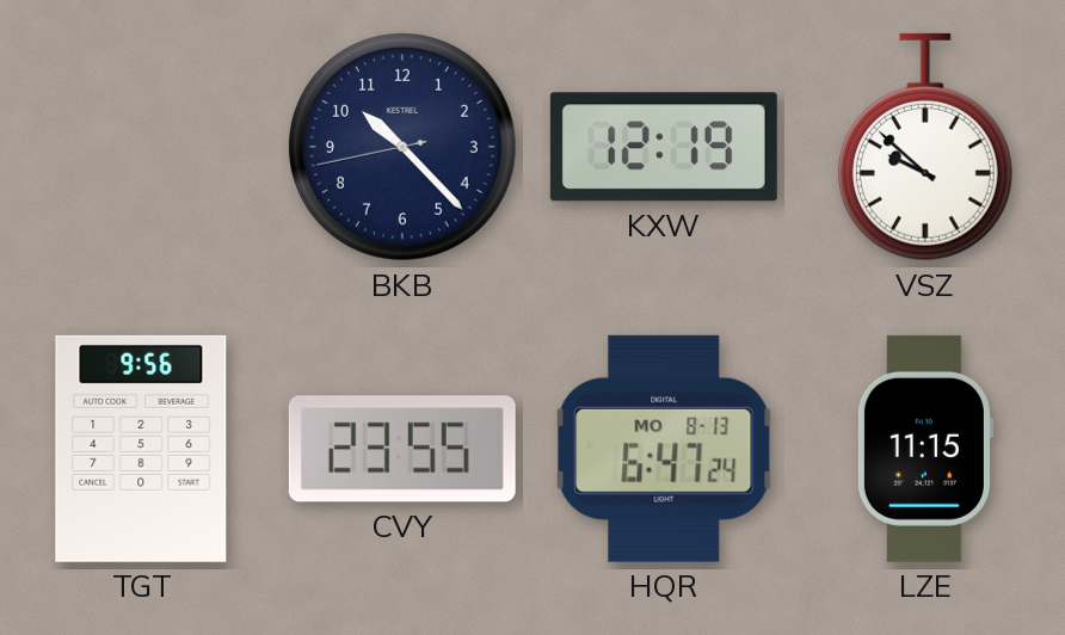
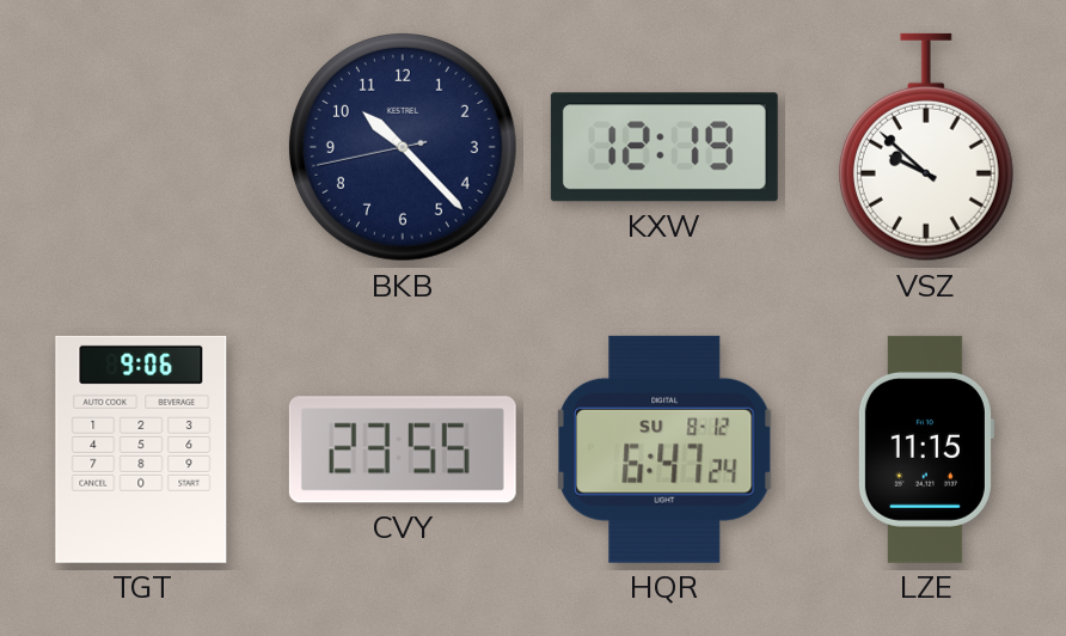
TGT: 9:56 -> 9:06
HQR date: MO 8-13 -> SU 8-12
